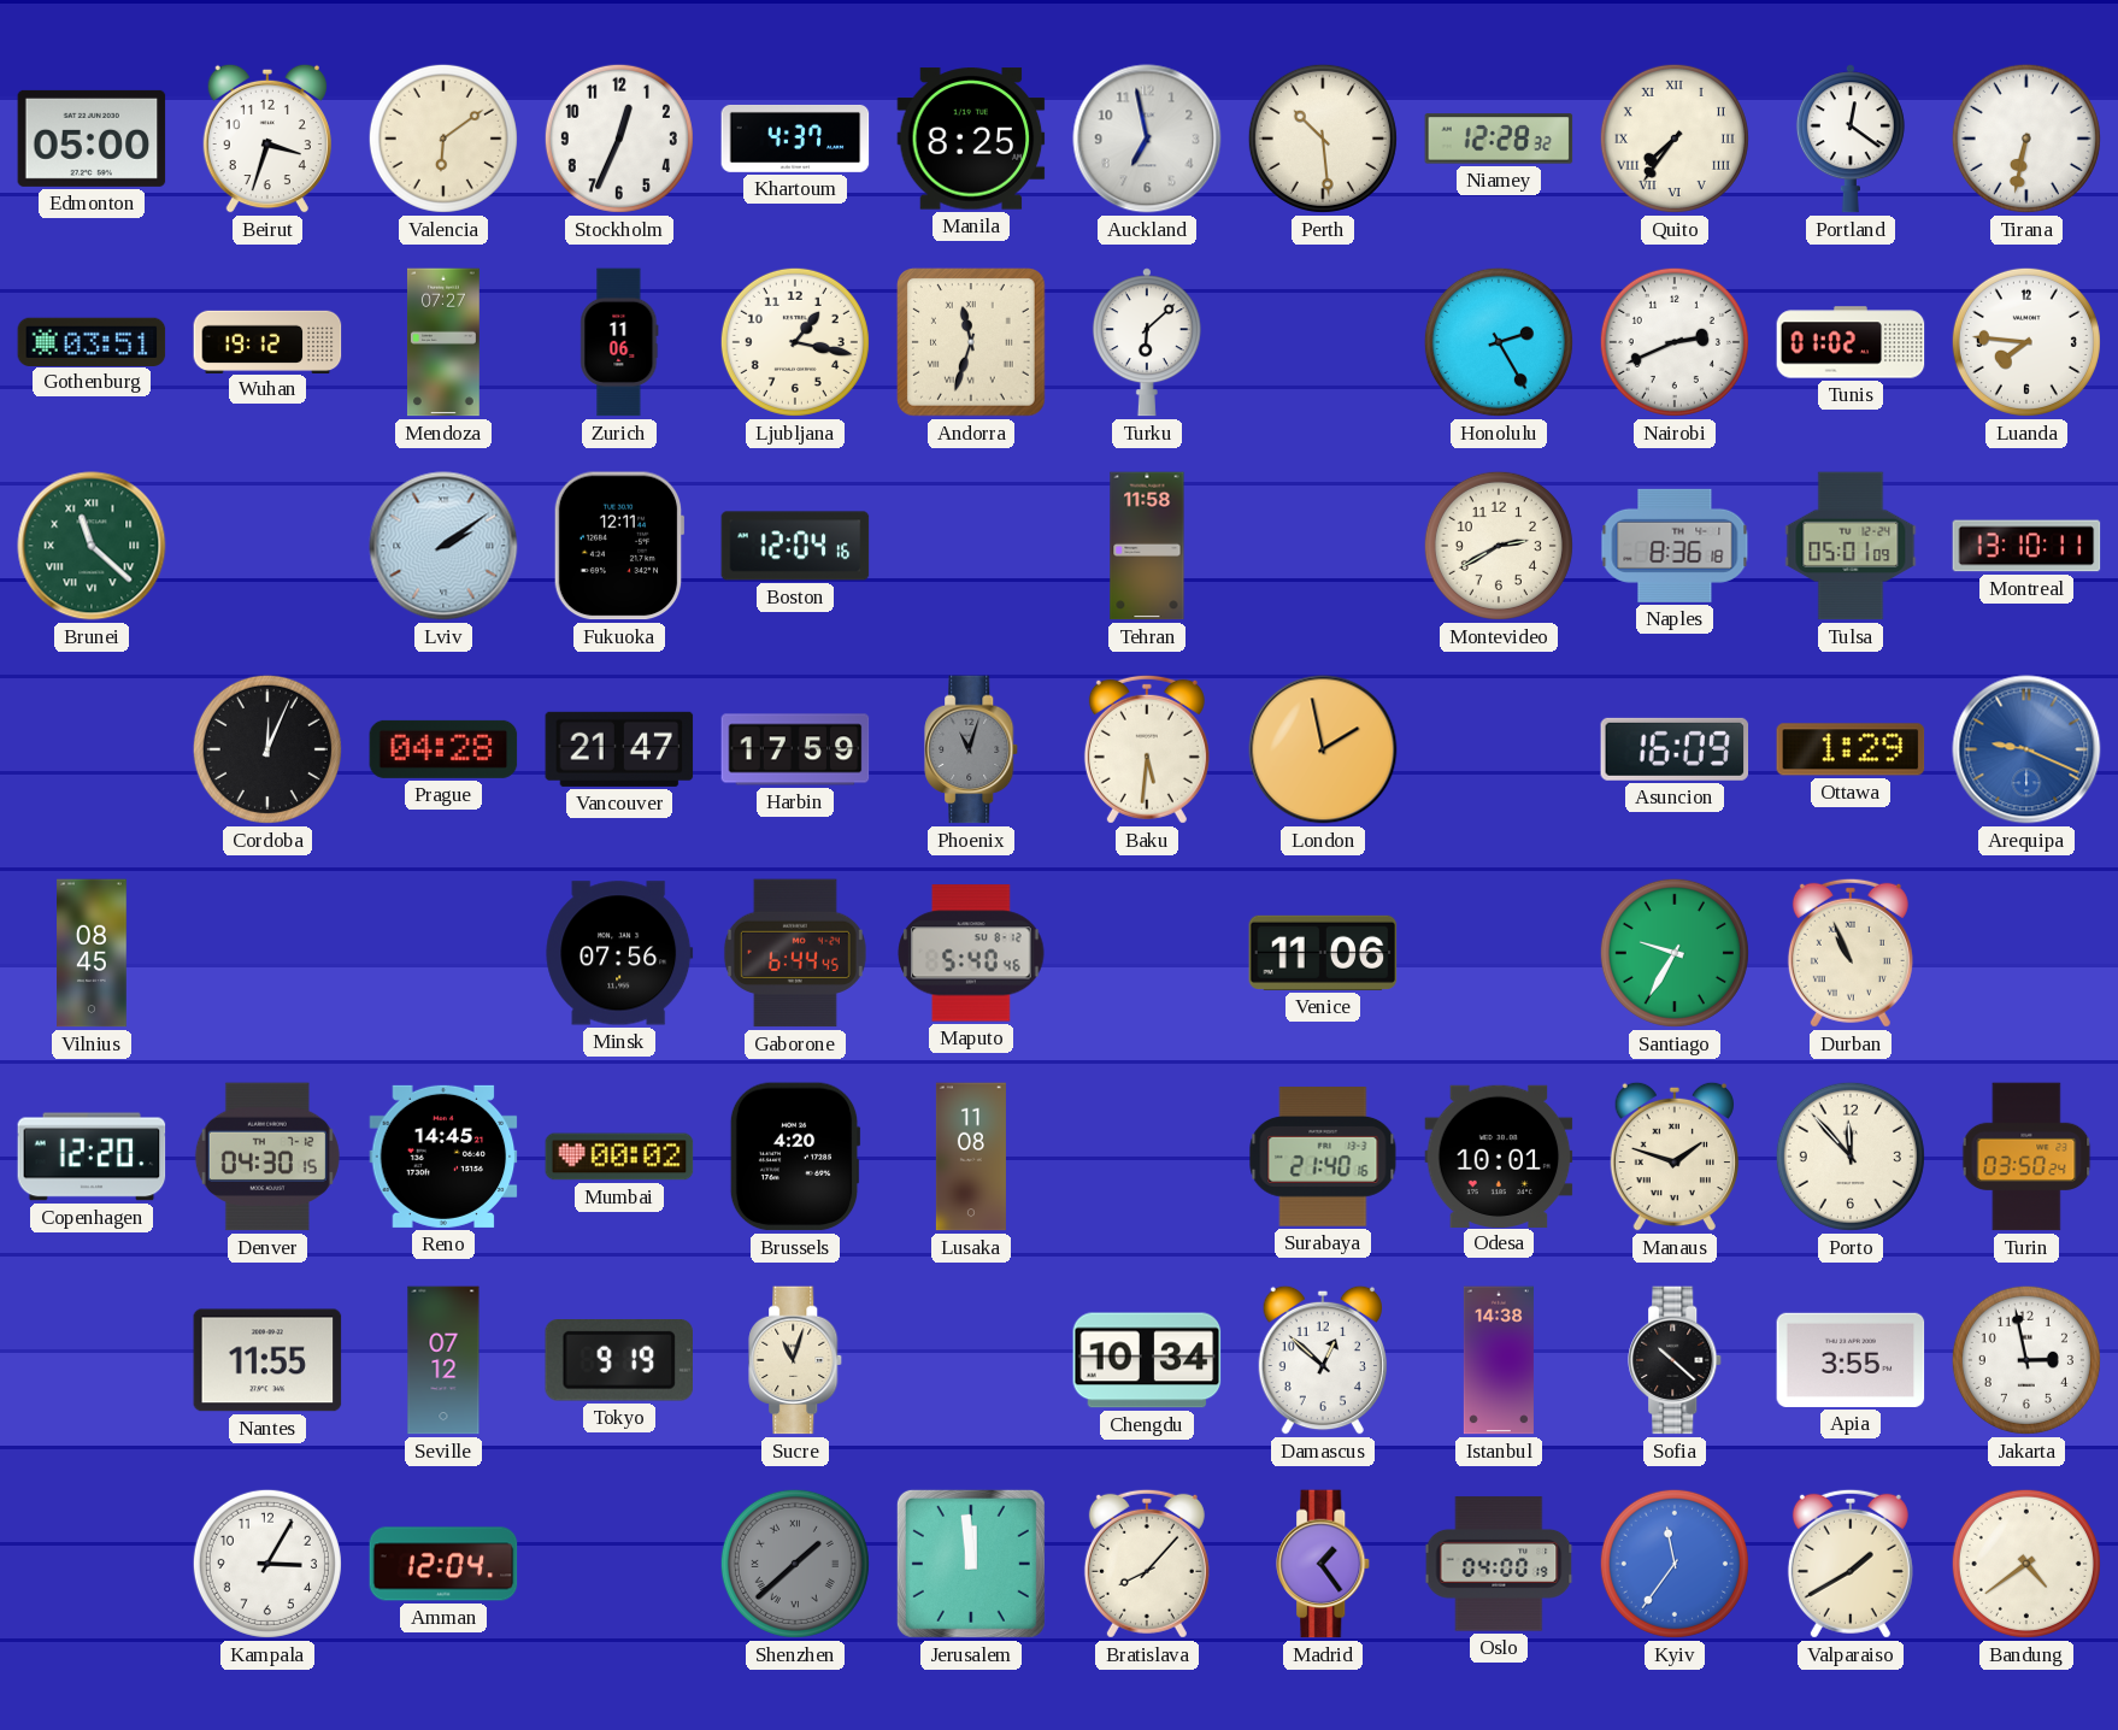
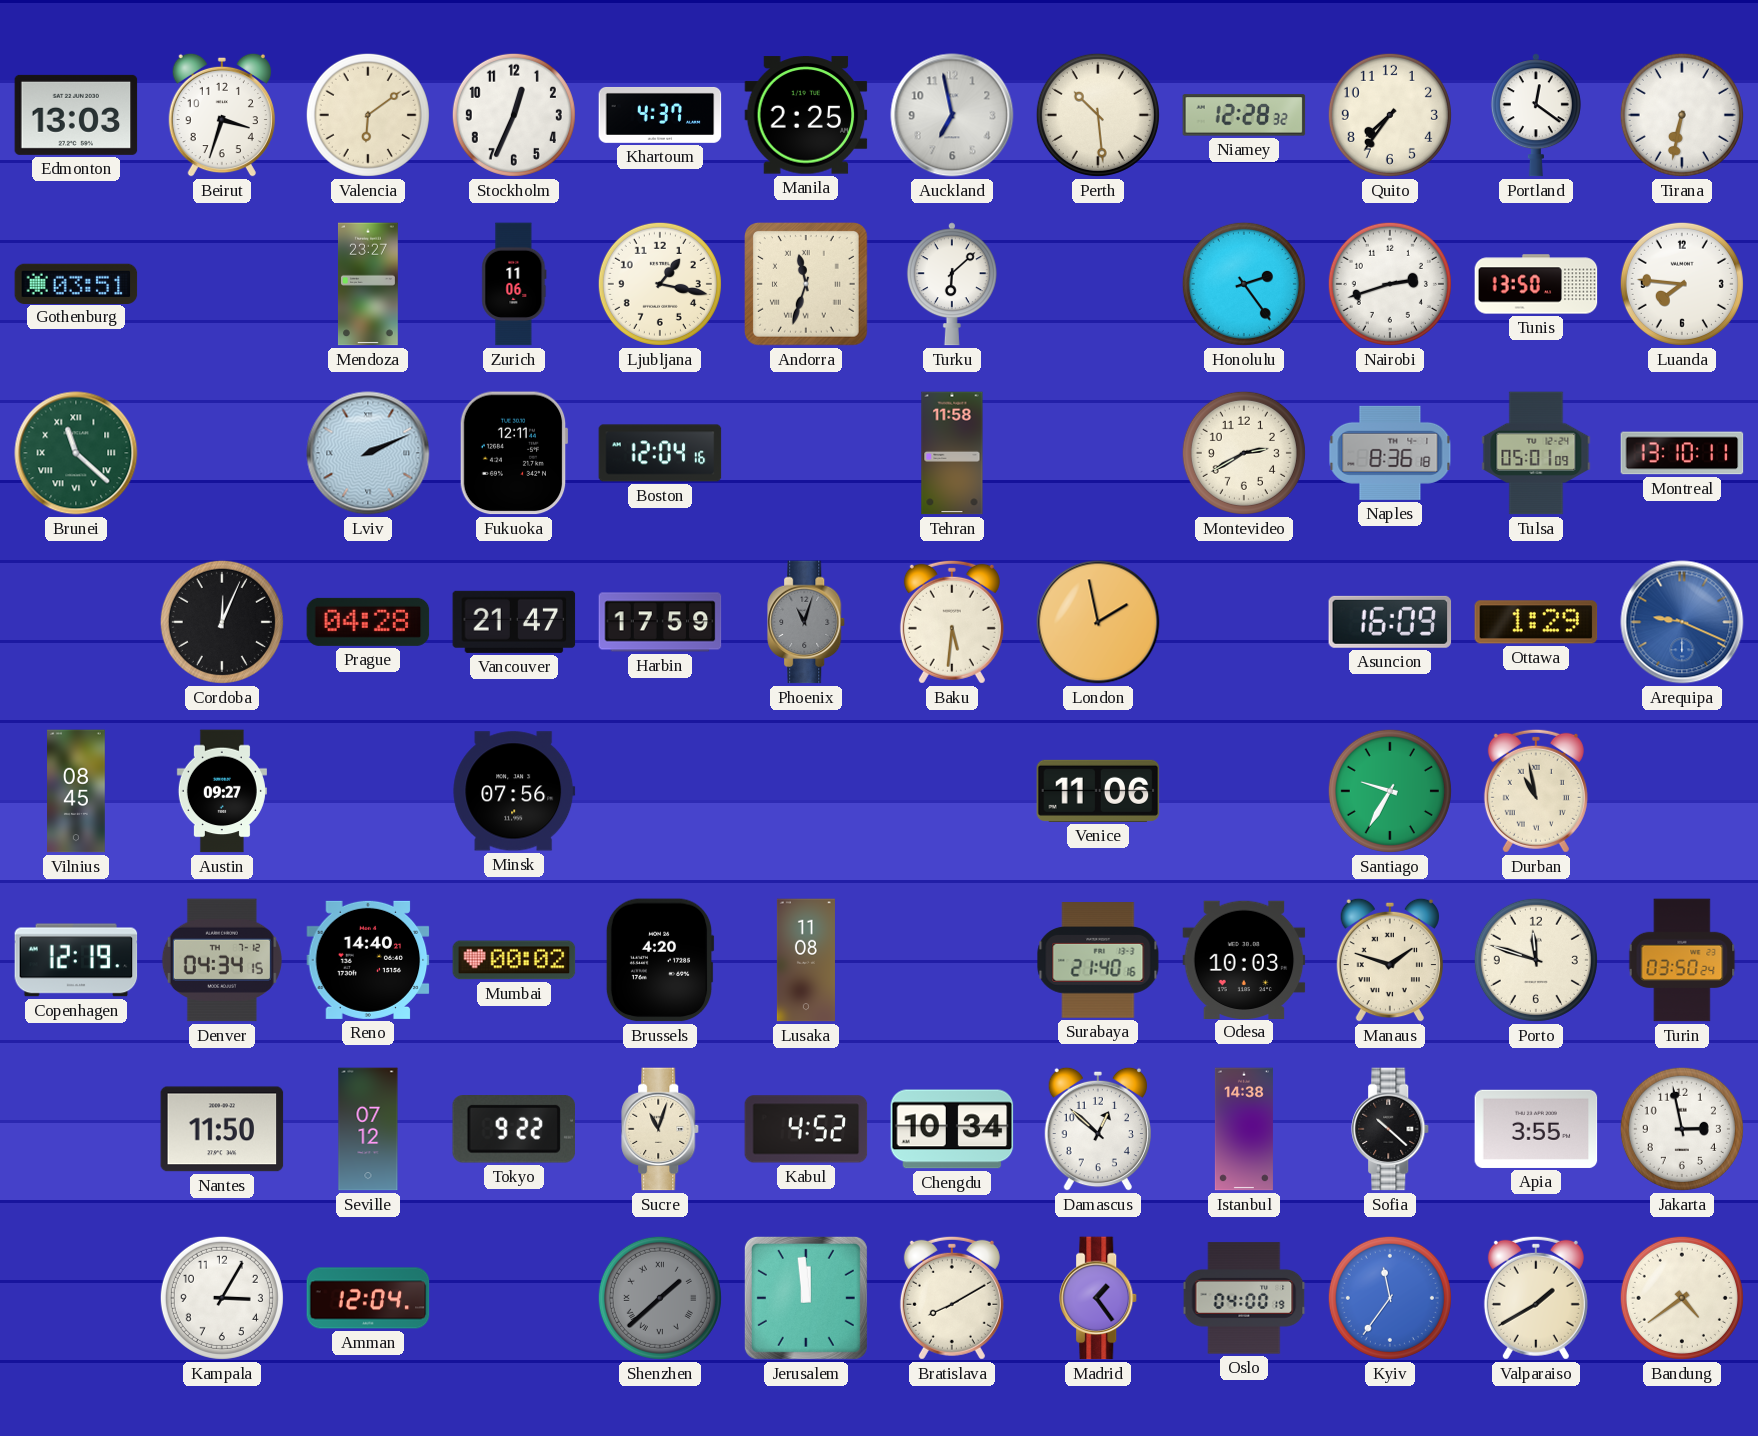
Edmonton: 05:00 -> 13:03
Manila: 8:25 -> 2:25
Quito numerals: Roman -> Arabic
Wuhan: 19:12 -> none
Mendoza: 07:27 -> 23:27
Honolulu: 2:25 -> 2:24
Nairobi: 2:41 -> 2:42
Tunis: 01:02 -> 13:50
Lviv: 2:09 -> 2:11
Austin: none -> 09:27
Gaborone: 6:44 -> none
Maputo: 5:40 -> none
Durban: 10:56 -> 10:58
Copenhagen: 12:20 -> 12:19
Denver: 04:30 -> 04:34
Reno: 14:45 -> 14:40
Odesa: 10:01 -> 10:03
Porto: 11:53 -> 11:48
Nantes: 11:55 -> 11:50
Tokyo: 9:19 -> 9:22
Kabul: none -> 4:52
Bratislava: 8:07 -> 8:10
